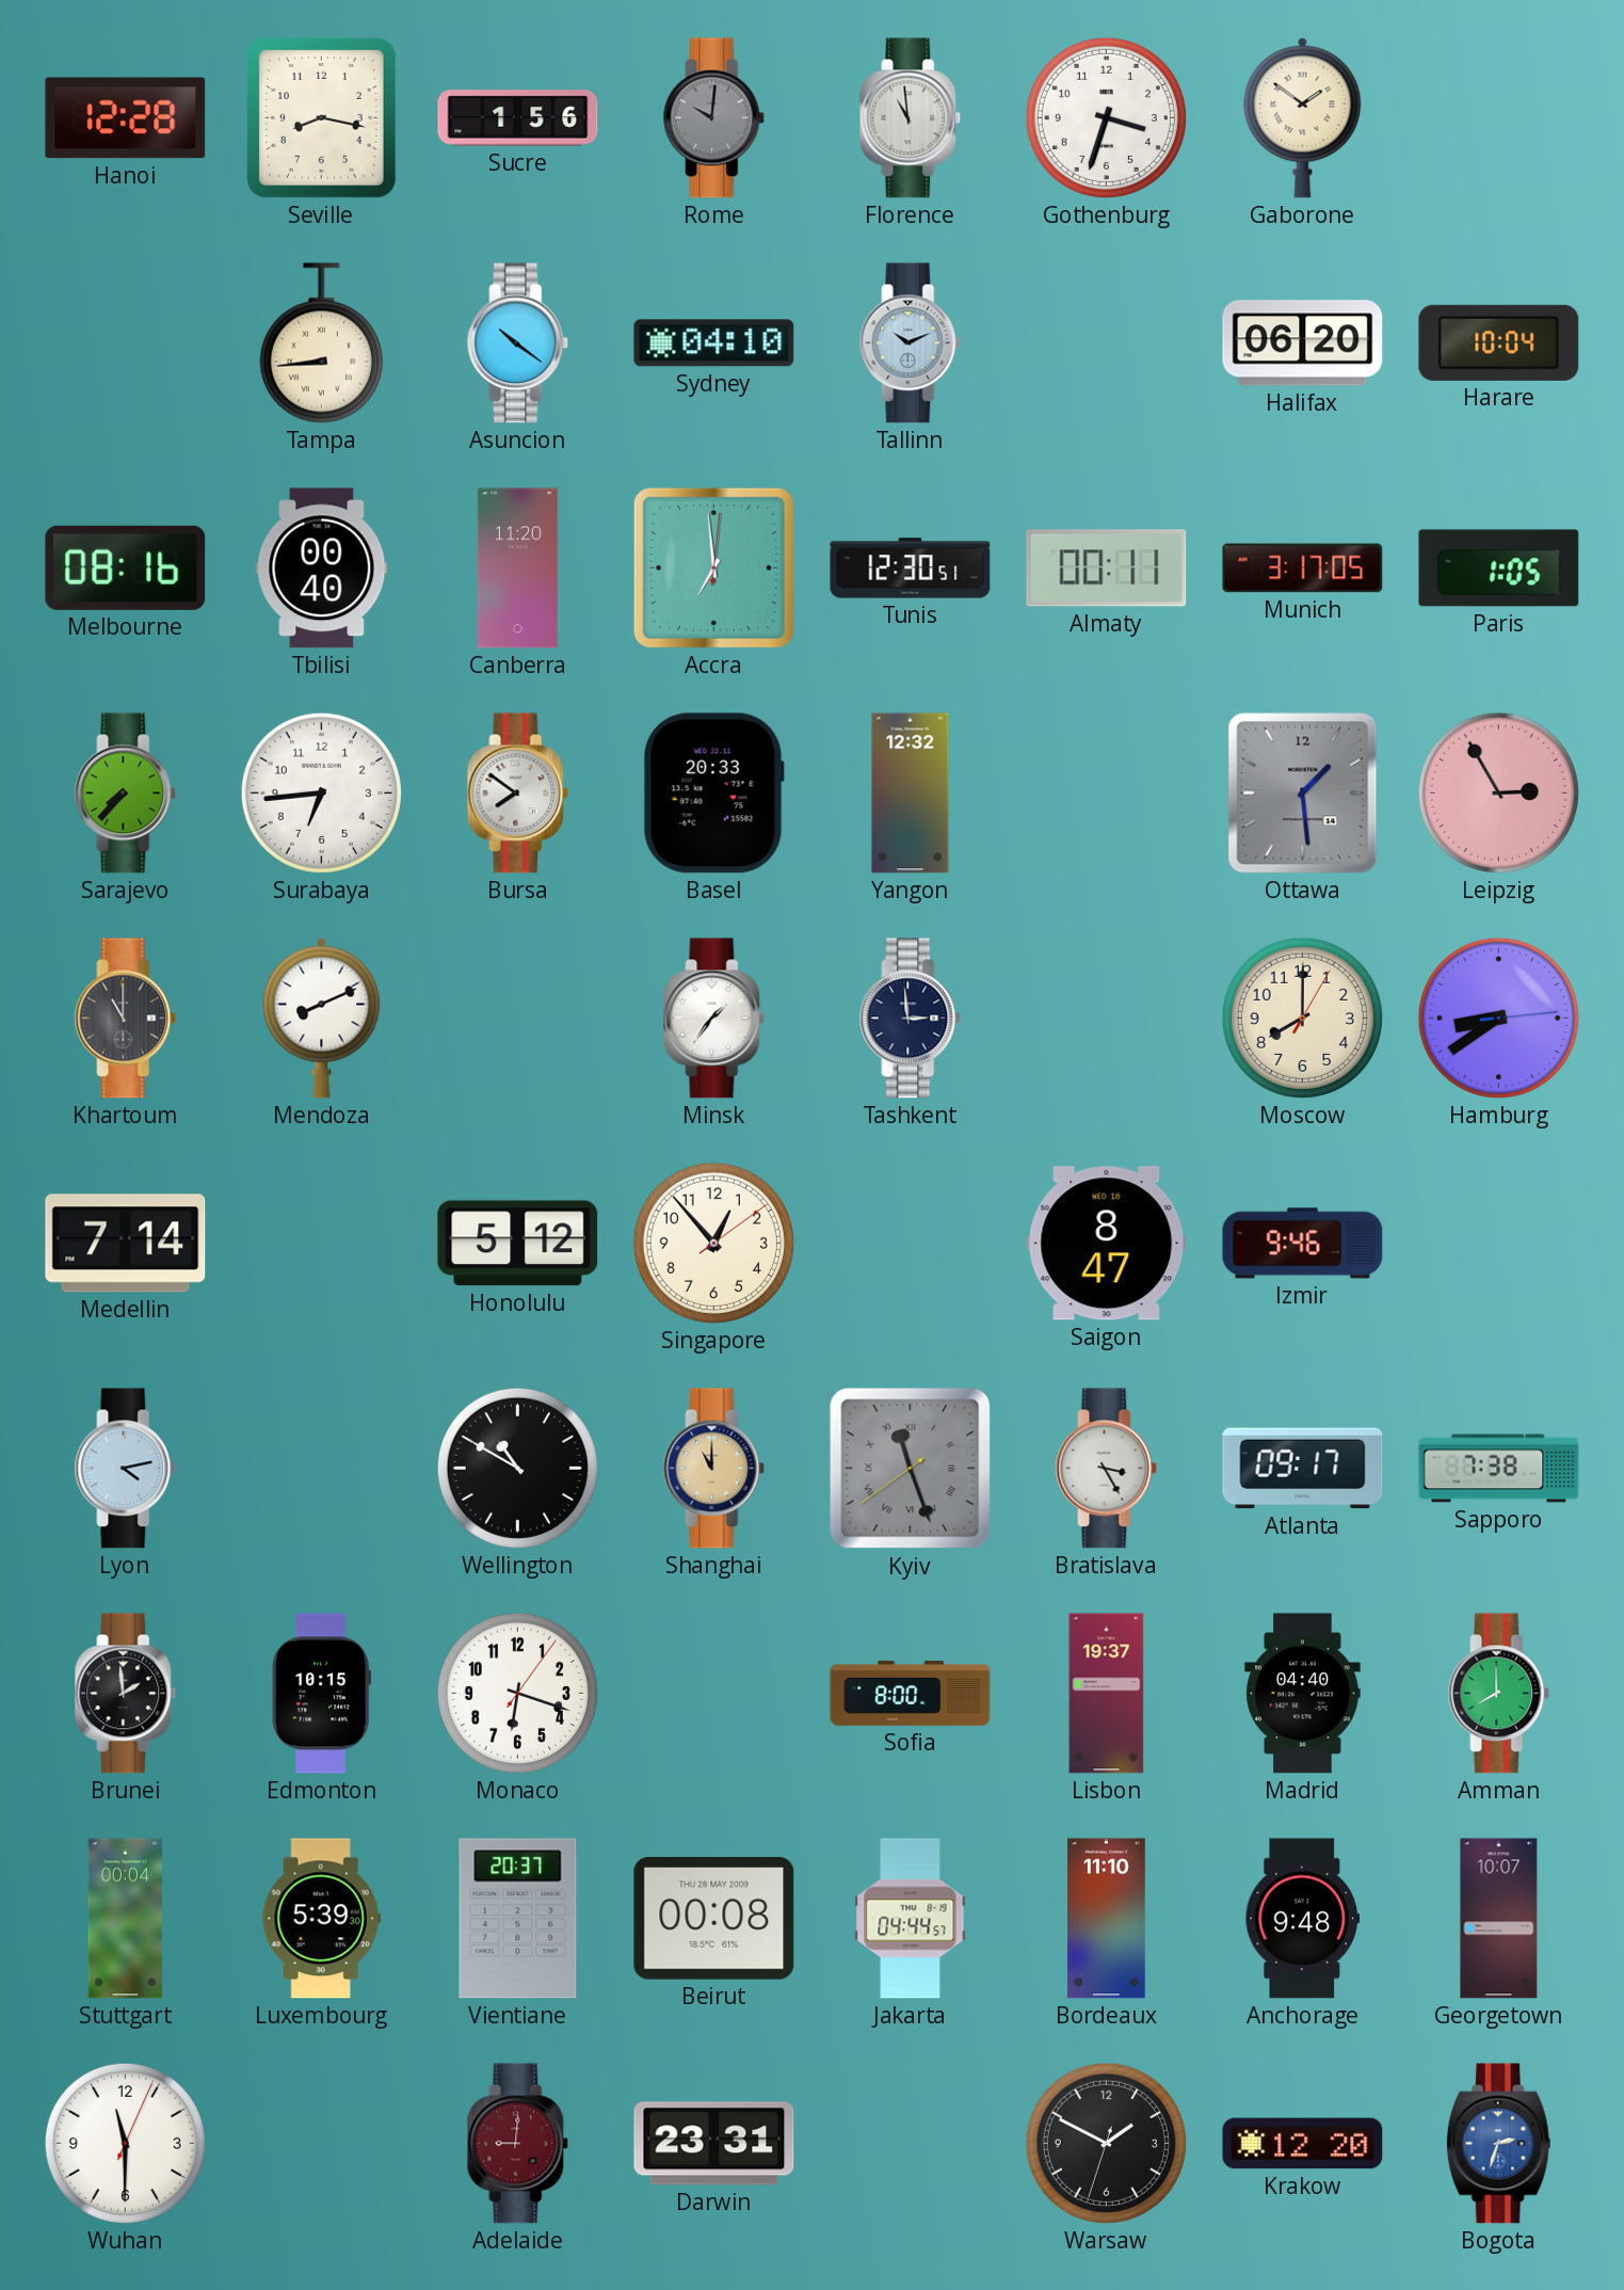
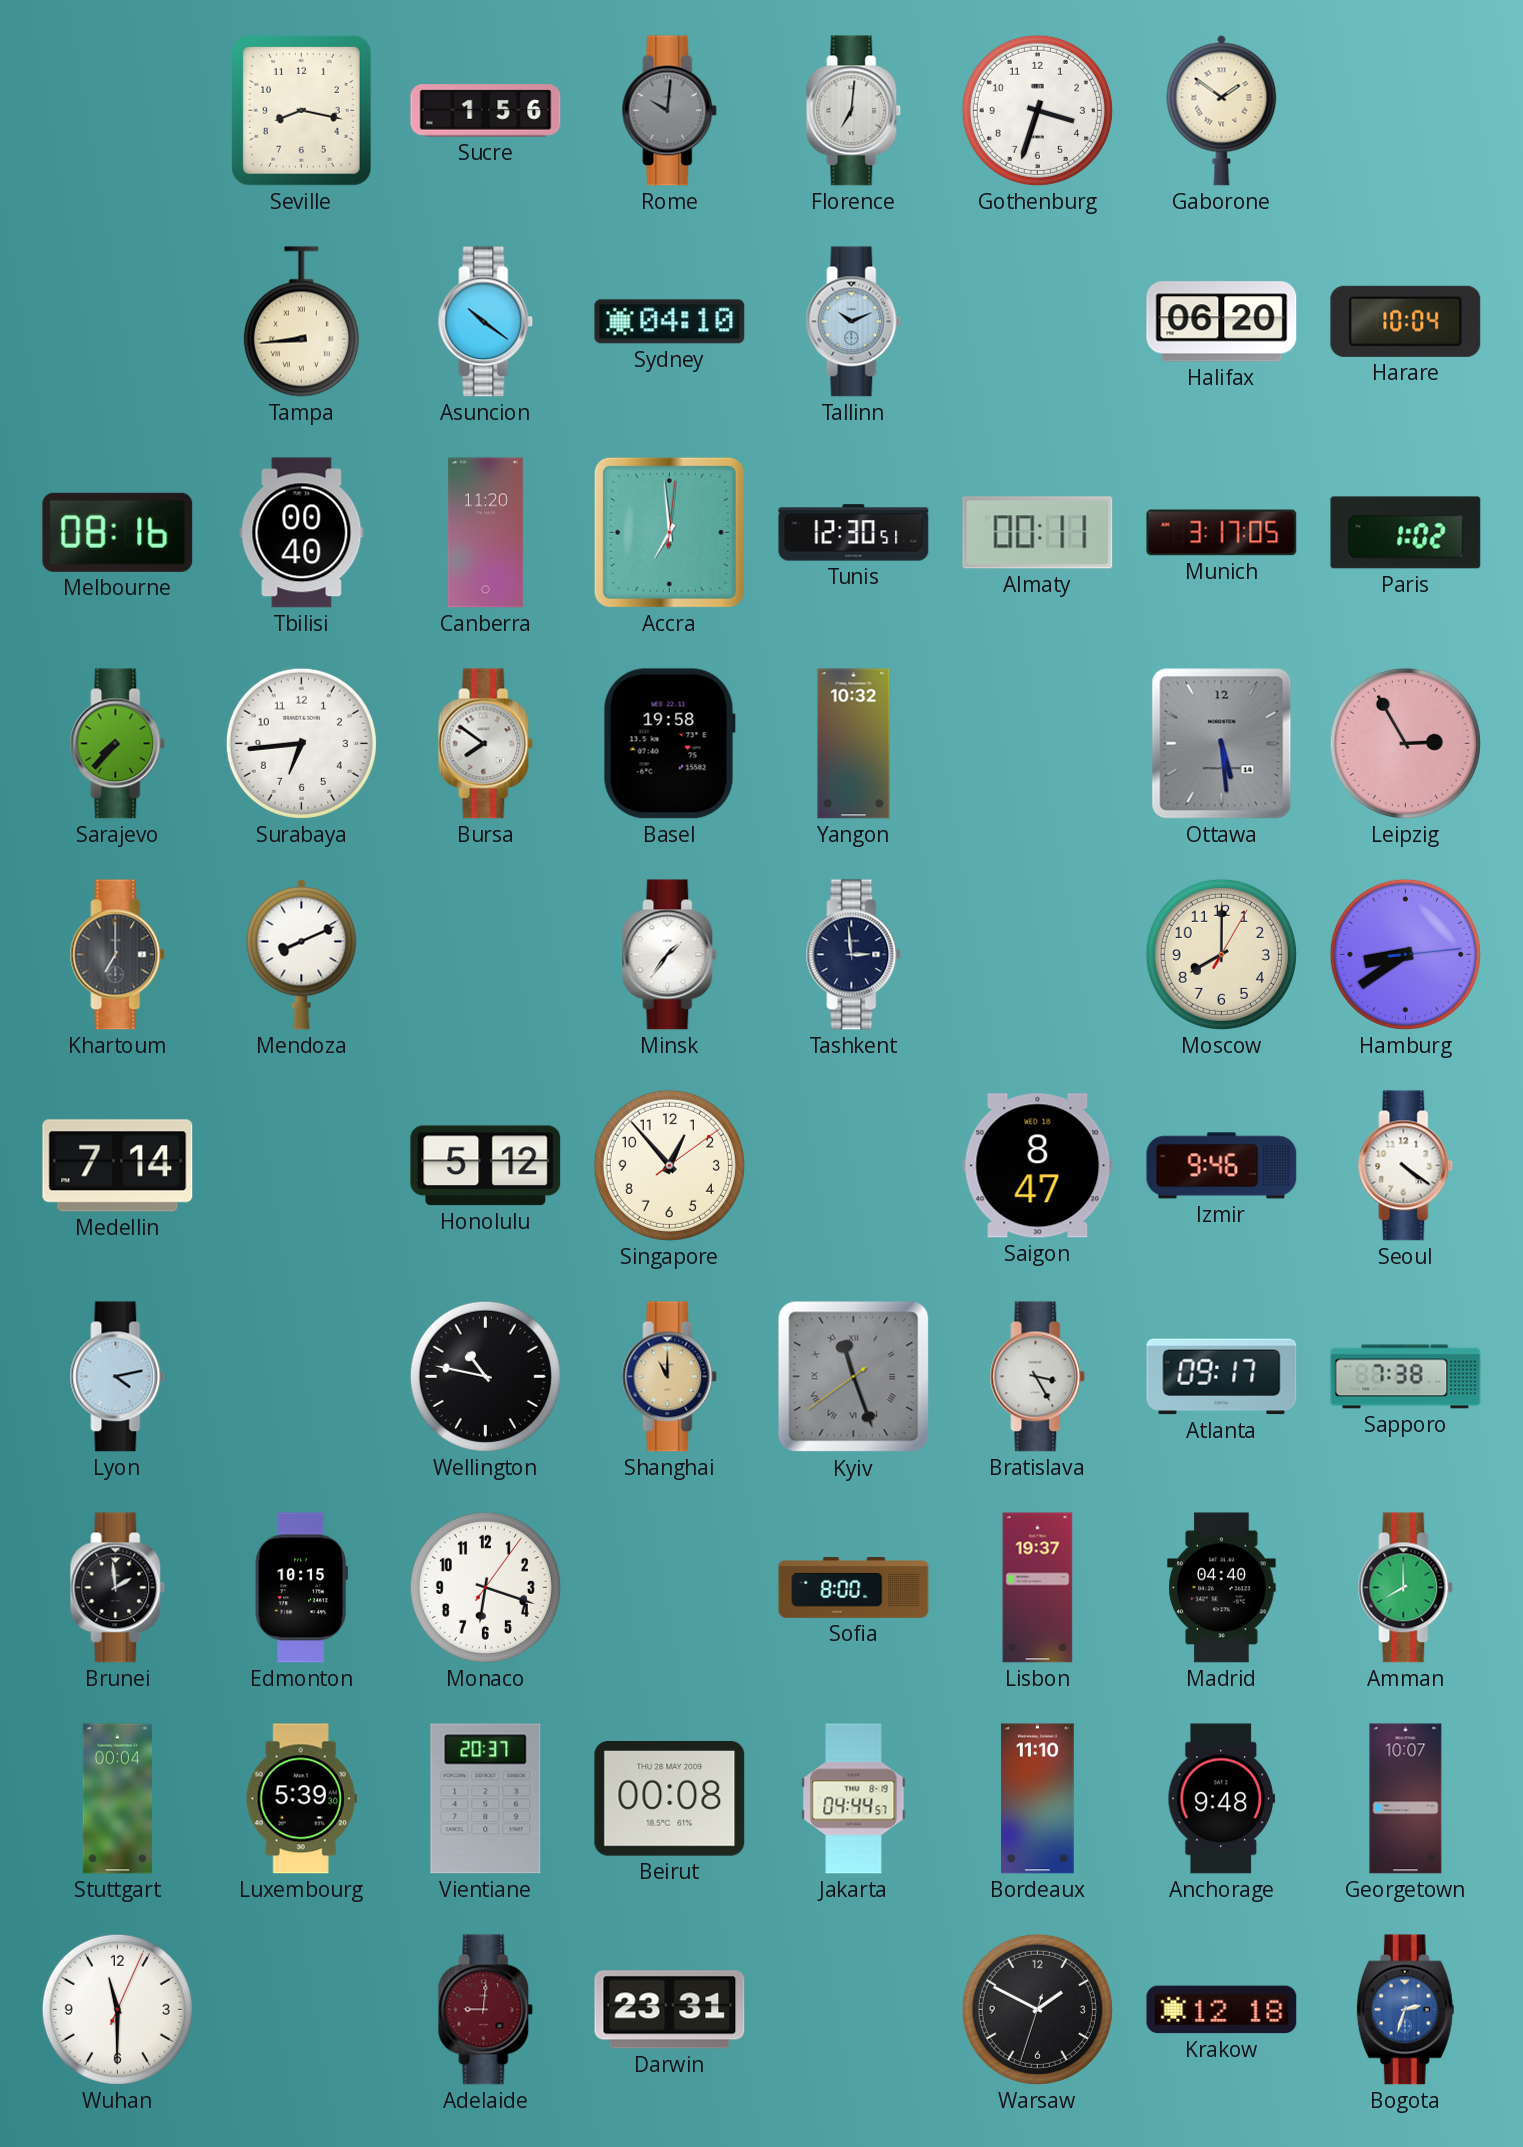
Hanoi: 12:28 -> none
Florence: 10:59 -> 7:01
Paris: 1:05 -> 1:02
Basel: 20:33 -> 19:58
Yangon: 12:32 -> 10:32
Ottawa: 1:29 -> 5:29
Khartoum: 11:00 -> 7:00
Seoul: none -> 4:21
Wellington: 10:50 -> 10:47
Krakow: 12:20 -> 12:18
